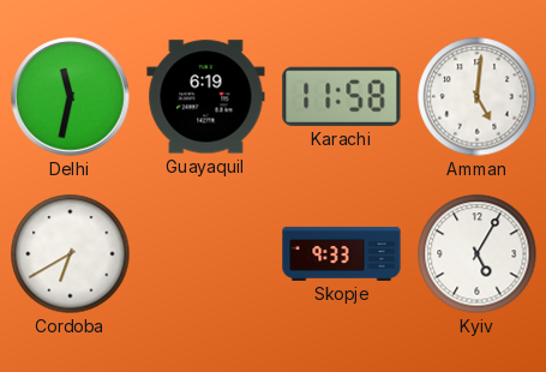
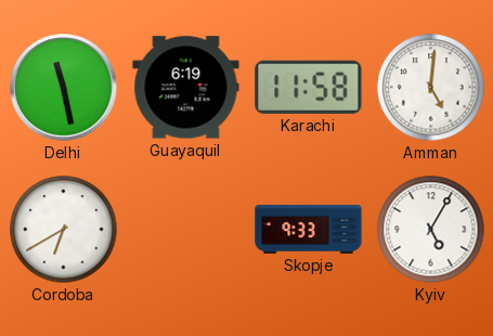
Delhi: 11:32 -> 11:28
